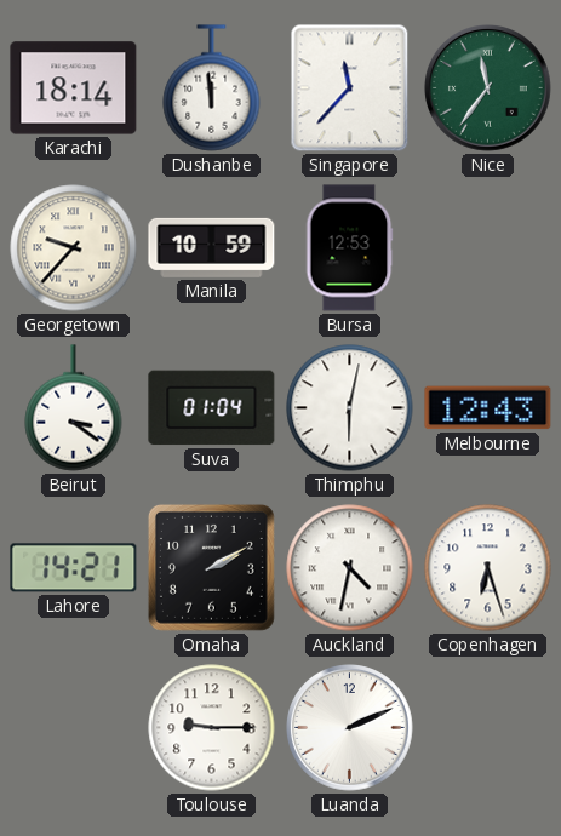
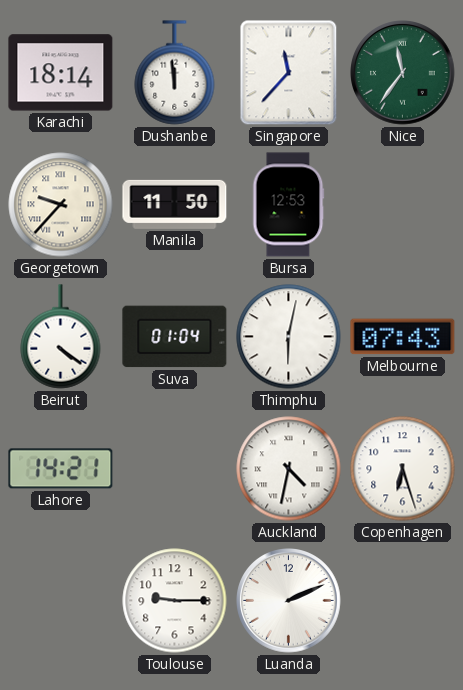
Manila: 10:59 -> 11:50
Beirut: 3:21 -> 4:21
Melbourne: 12:43 -> 07:43
Omaha: 2:10 -> none
